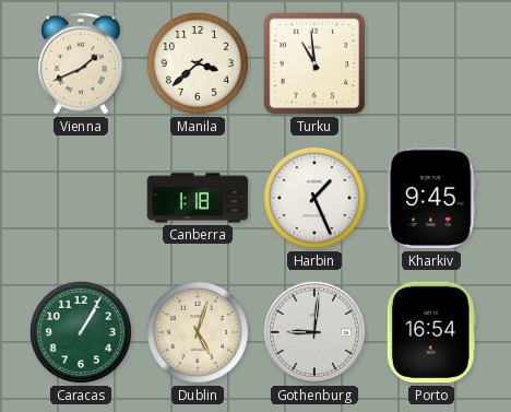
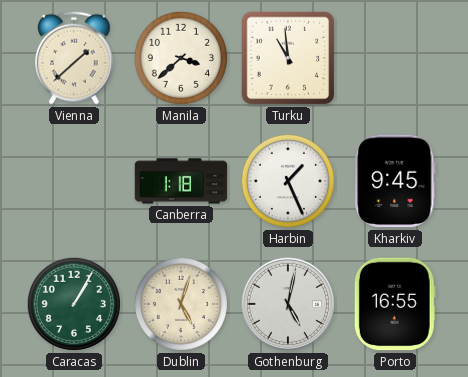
Vienna: 1:41 -> 1:38
Gothenburg: 9:01 -> 5:02
Porto: 16:54 -> 16:55
